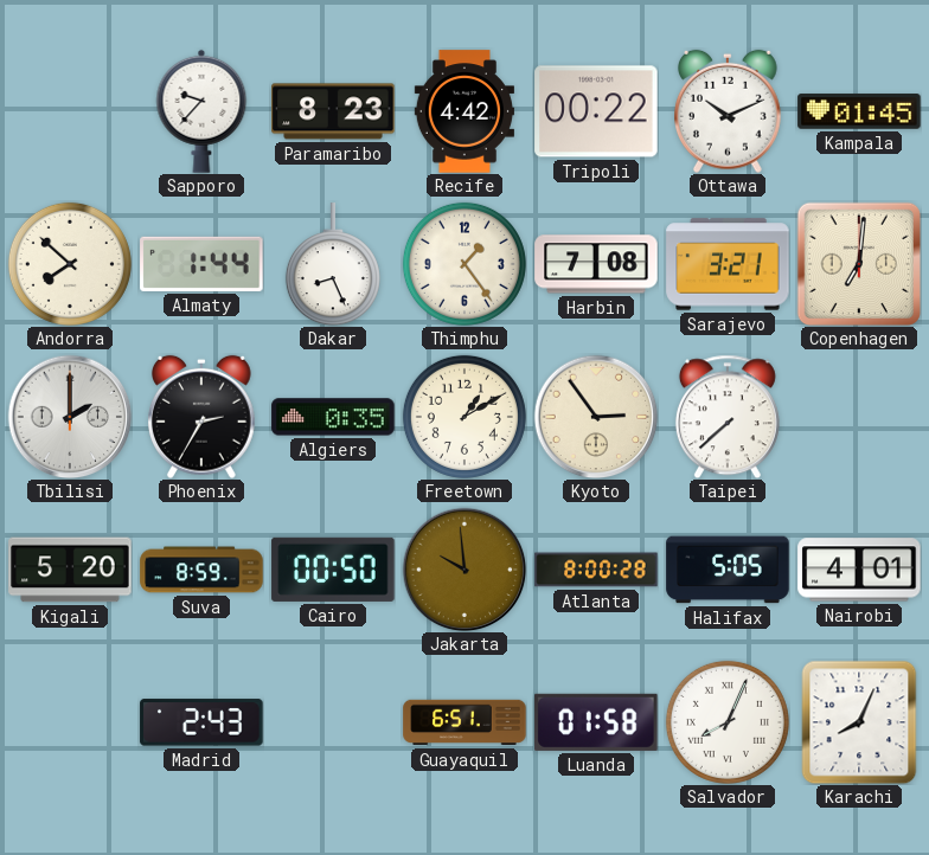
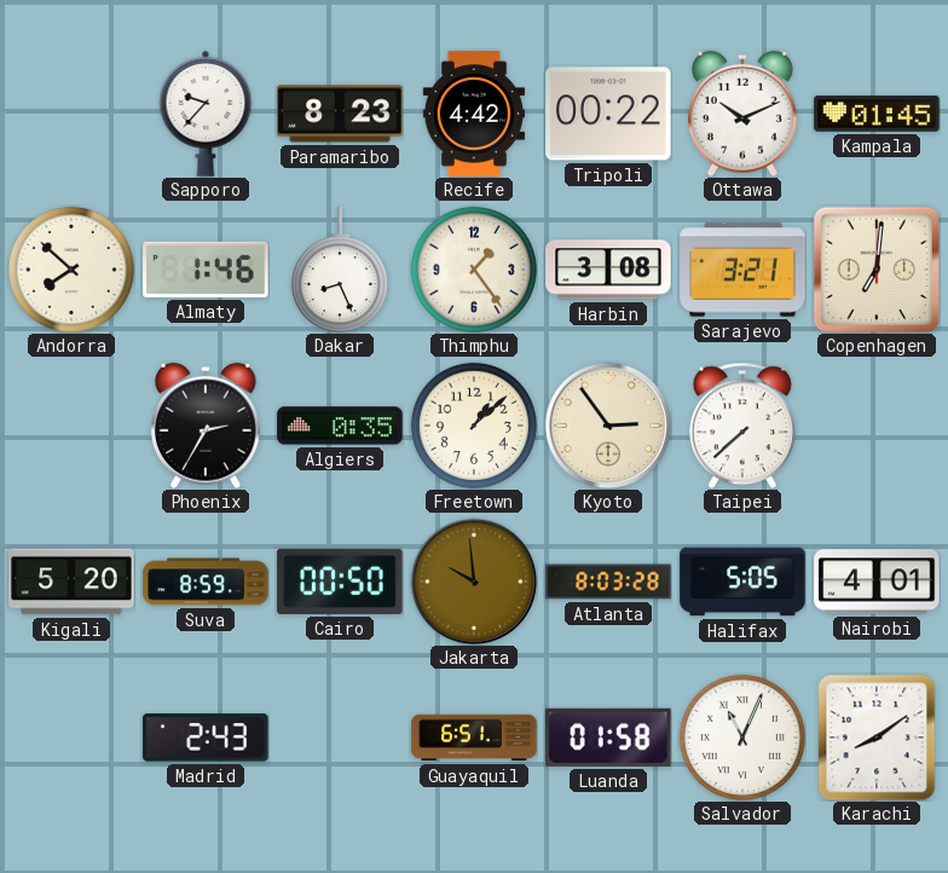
Almaty: 1:44 -> 1:46
Harbin: 7:08 -> 3:08
Tbilisi: 2:00 -> none
Freetown: 1:10 -> 1:08
Atlanta: 8:00 -> 8:03
Salvador: 8:04 -> 11:04
Karachi: 8:04 -> 8:09
